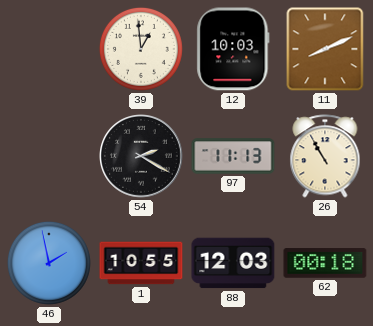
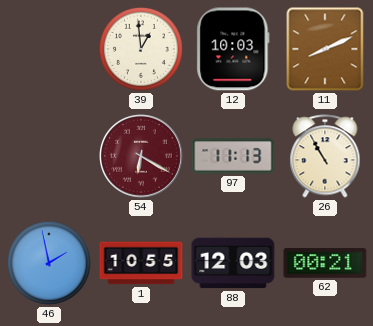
54: 2:20 -> 6:20
54 dial: black -> burgundy
62: 00:18 -> 00:21
